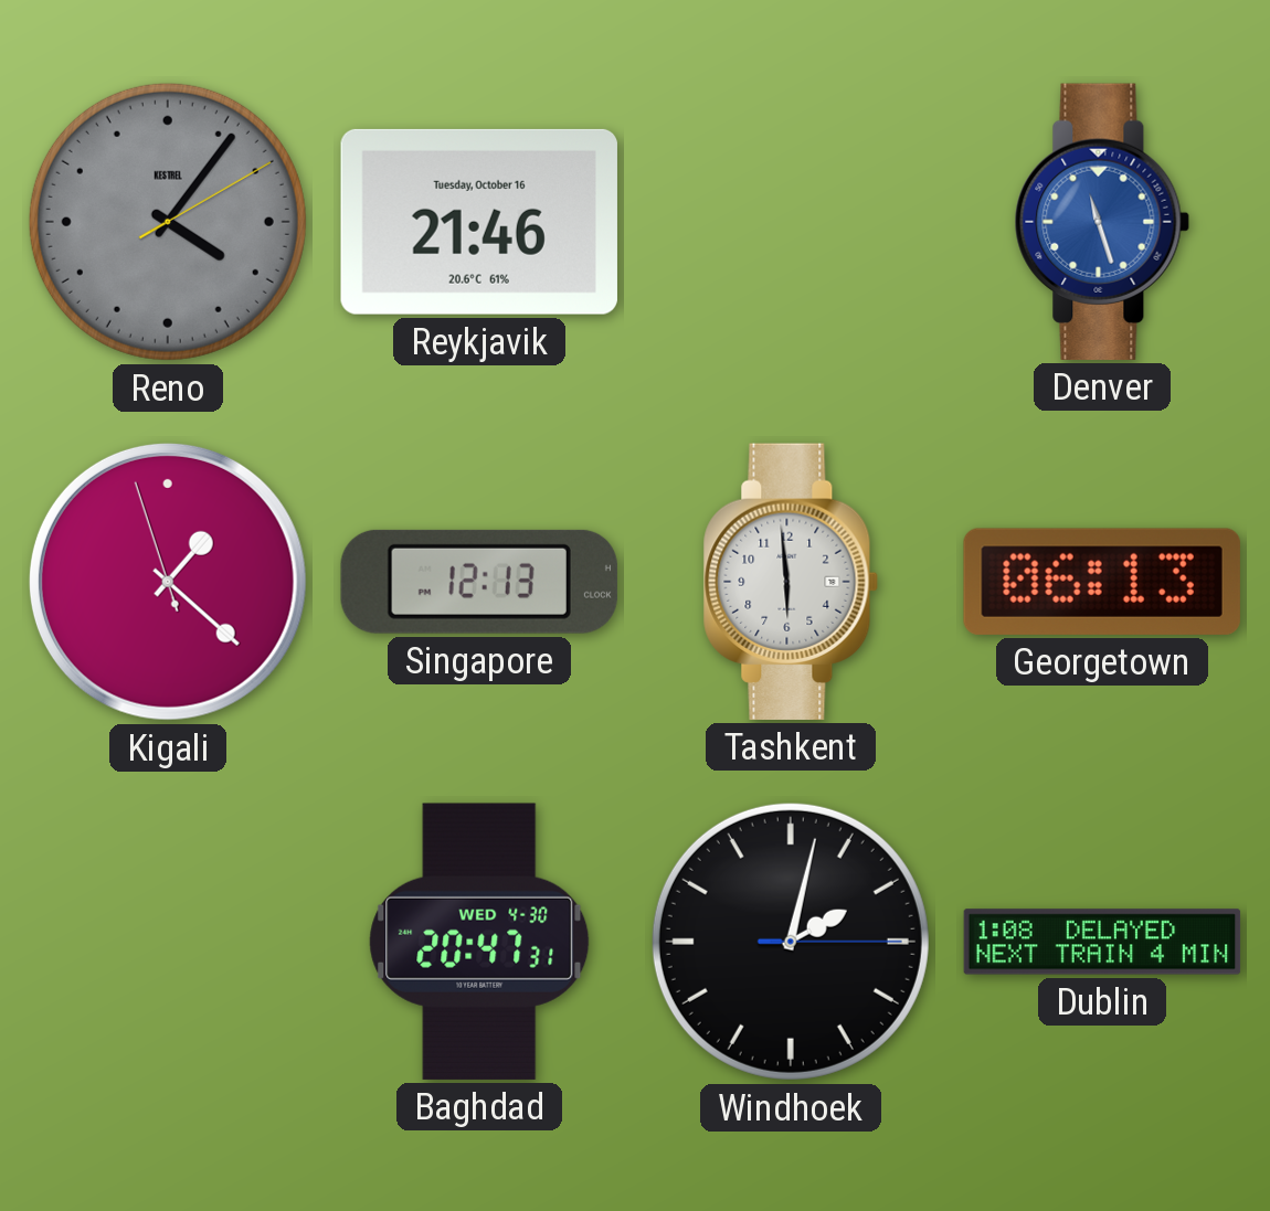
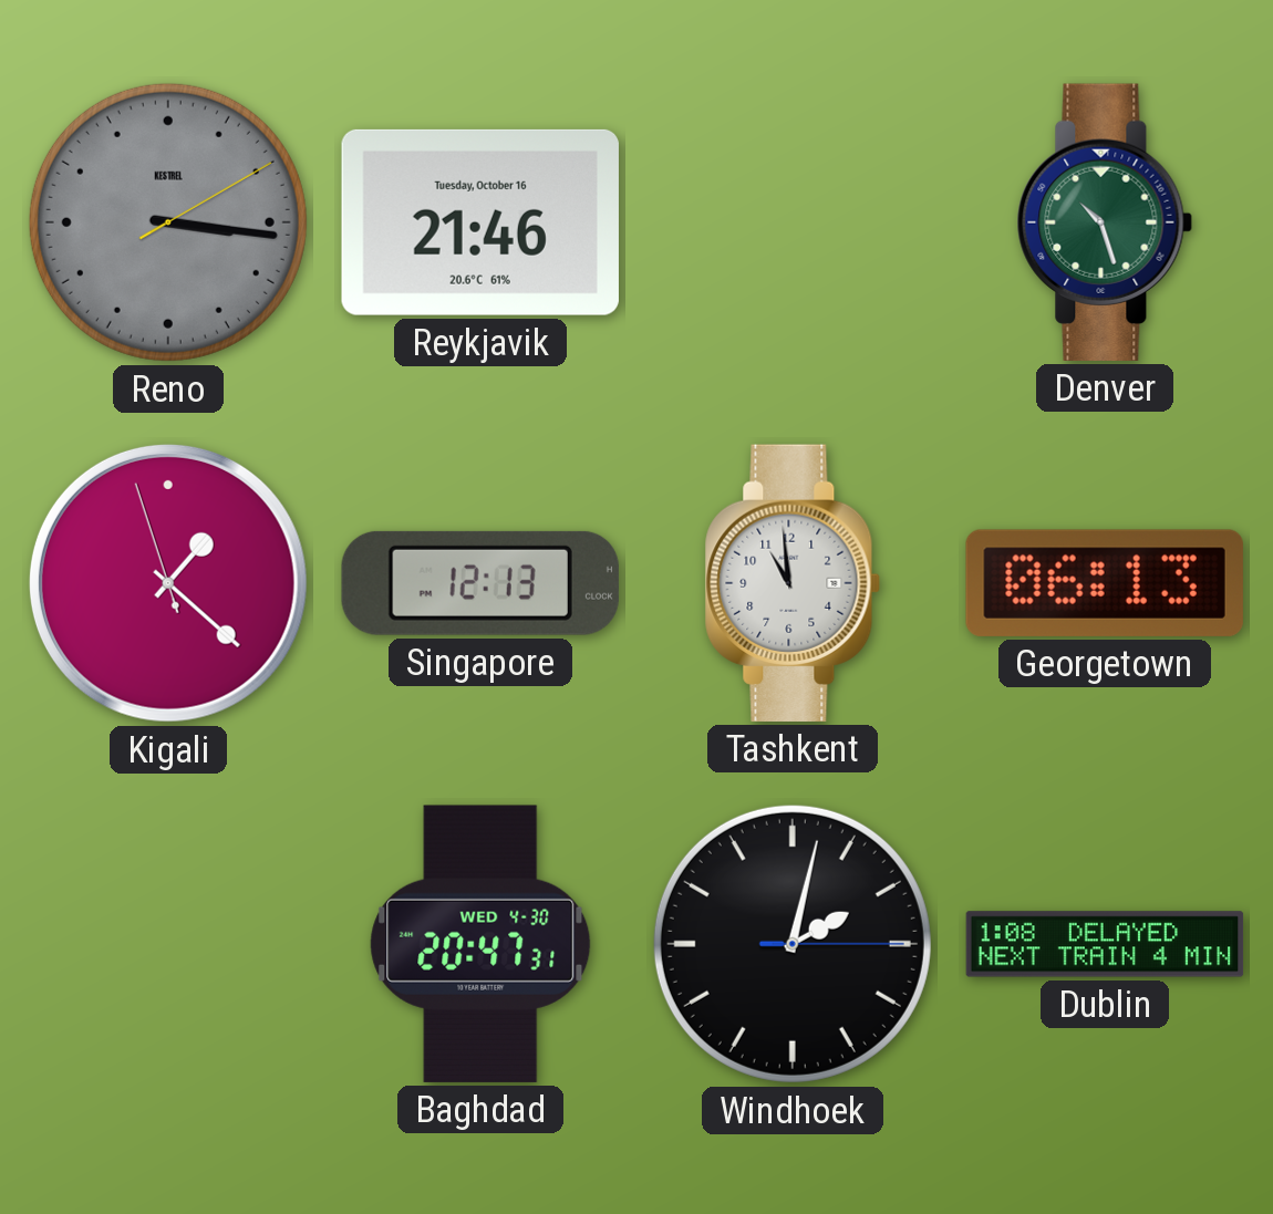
Reno: 4:06 -> 3:16
Denver: 11:27 -> 10:27
Denver dial: blue -> green
Tashkent: 5:59 -> 10:59
